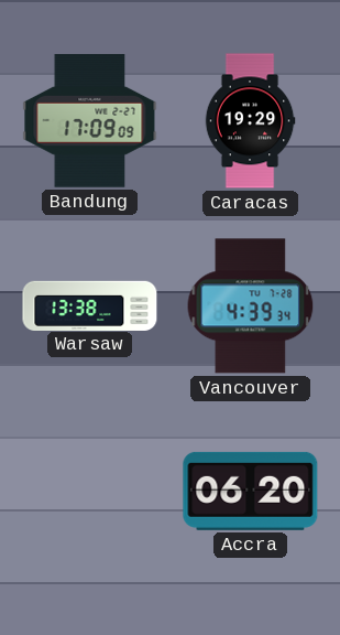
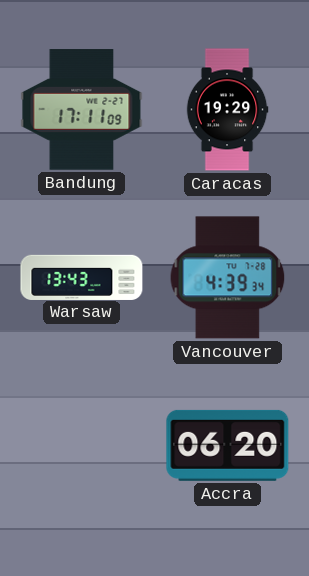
Bandung: 17:09 -> 17:11
Warsaw: 13:38 -> 13:43
